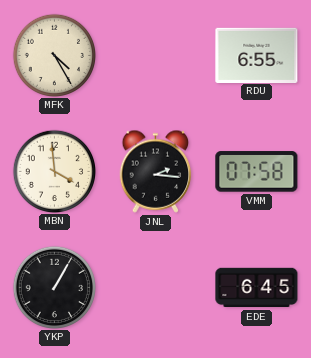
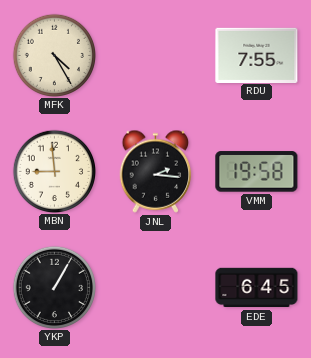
RDU: 6:55 -> 7:55
MBN: 3:59 -> 8:59
VMM: 07:58 -> 19:58
